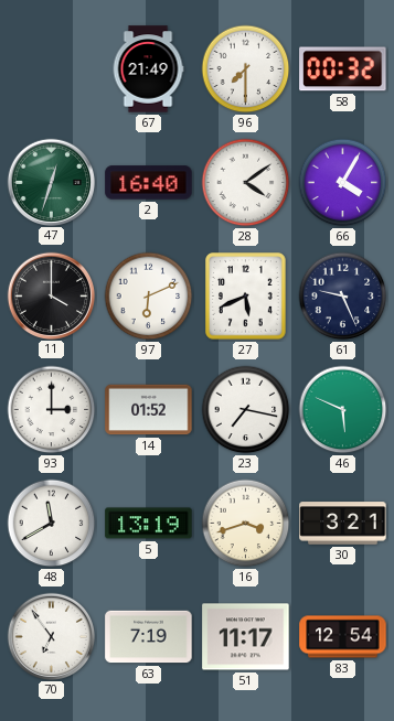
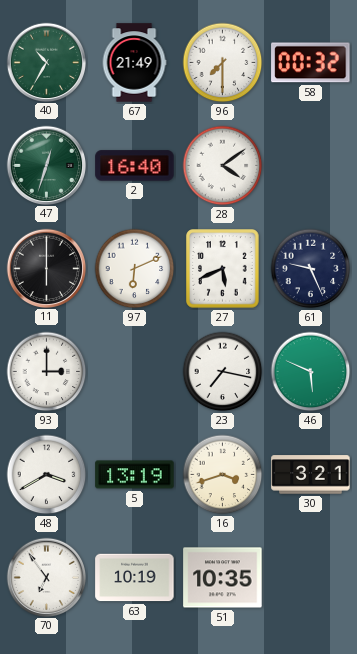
40: none -> 10:35
66: 4:05 -> none
11: 4:00 -> 6:00
14: 01:52 -> none
48: 11:40 -> 3:40
63: 7:19 -> 10:19
51: 11:17 -> 10:35
83: 12:54 -> none
